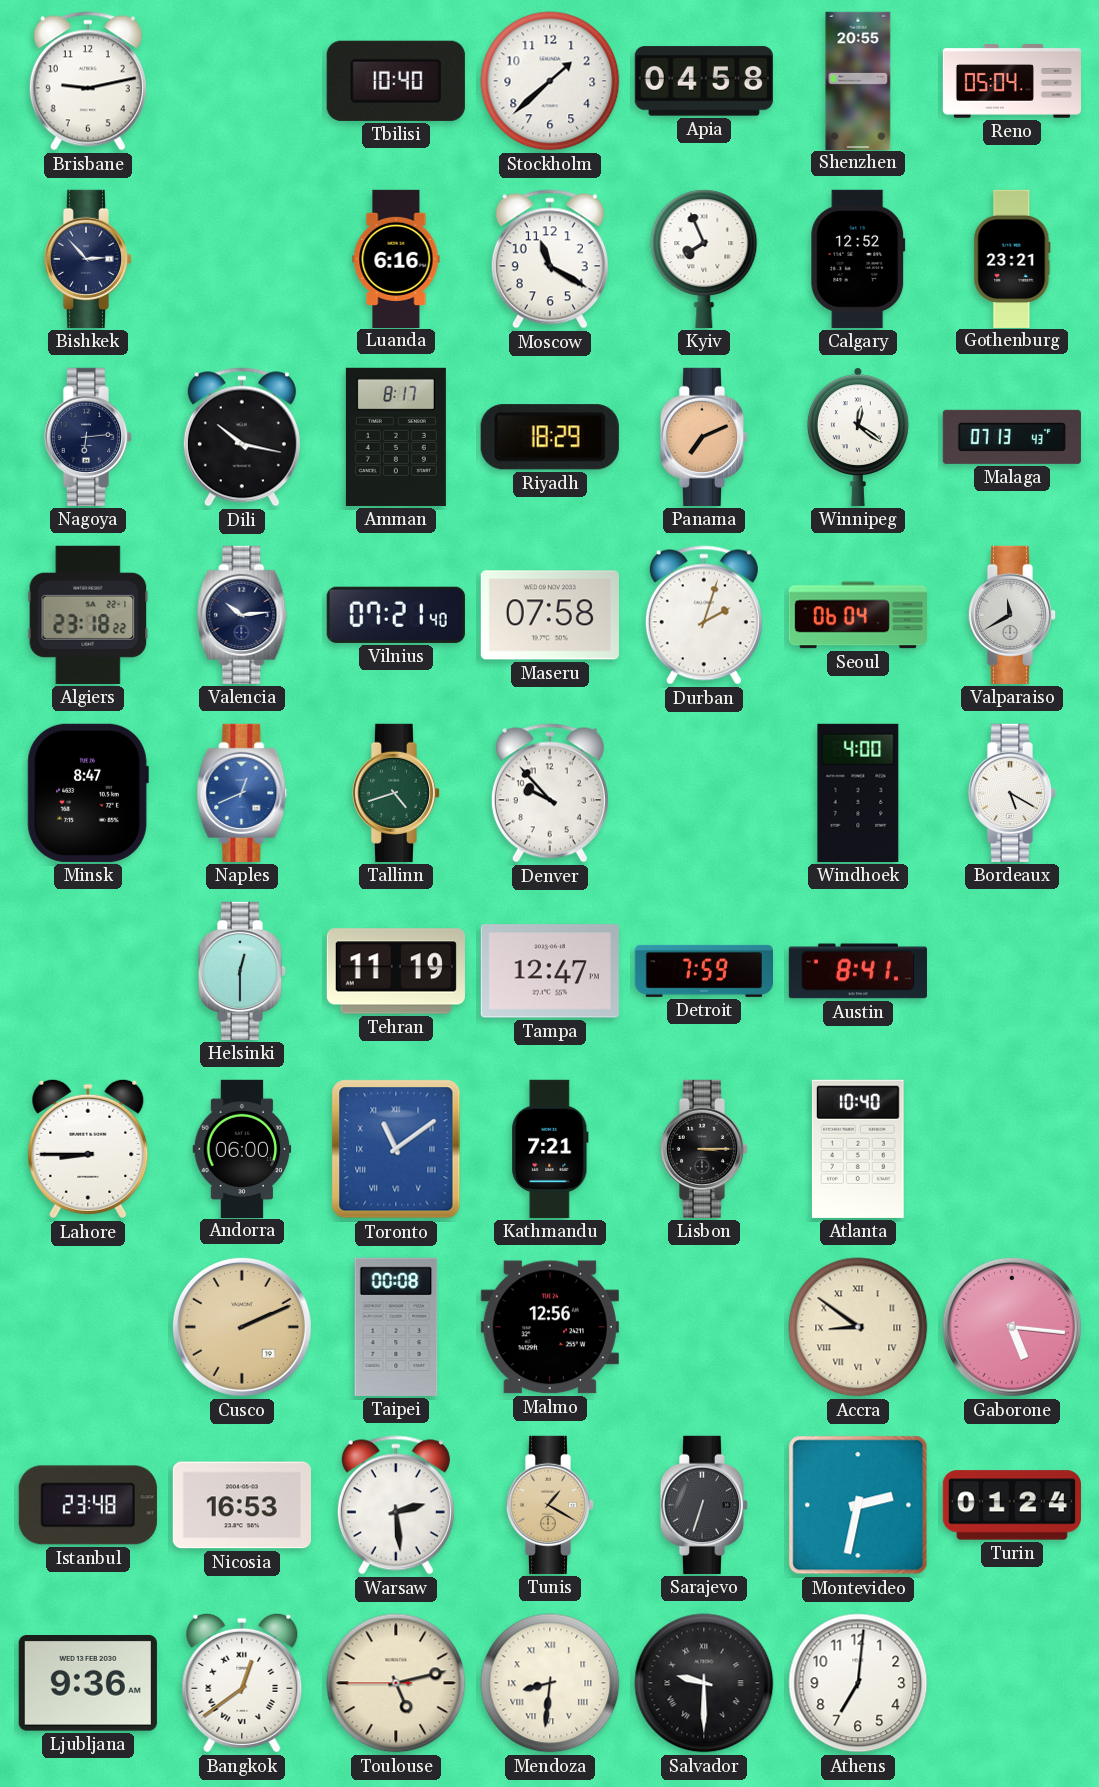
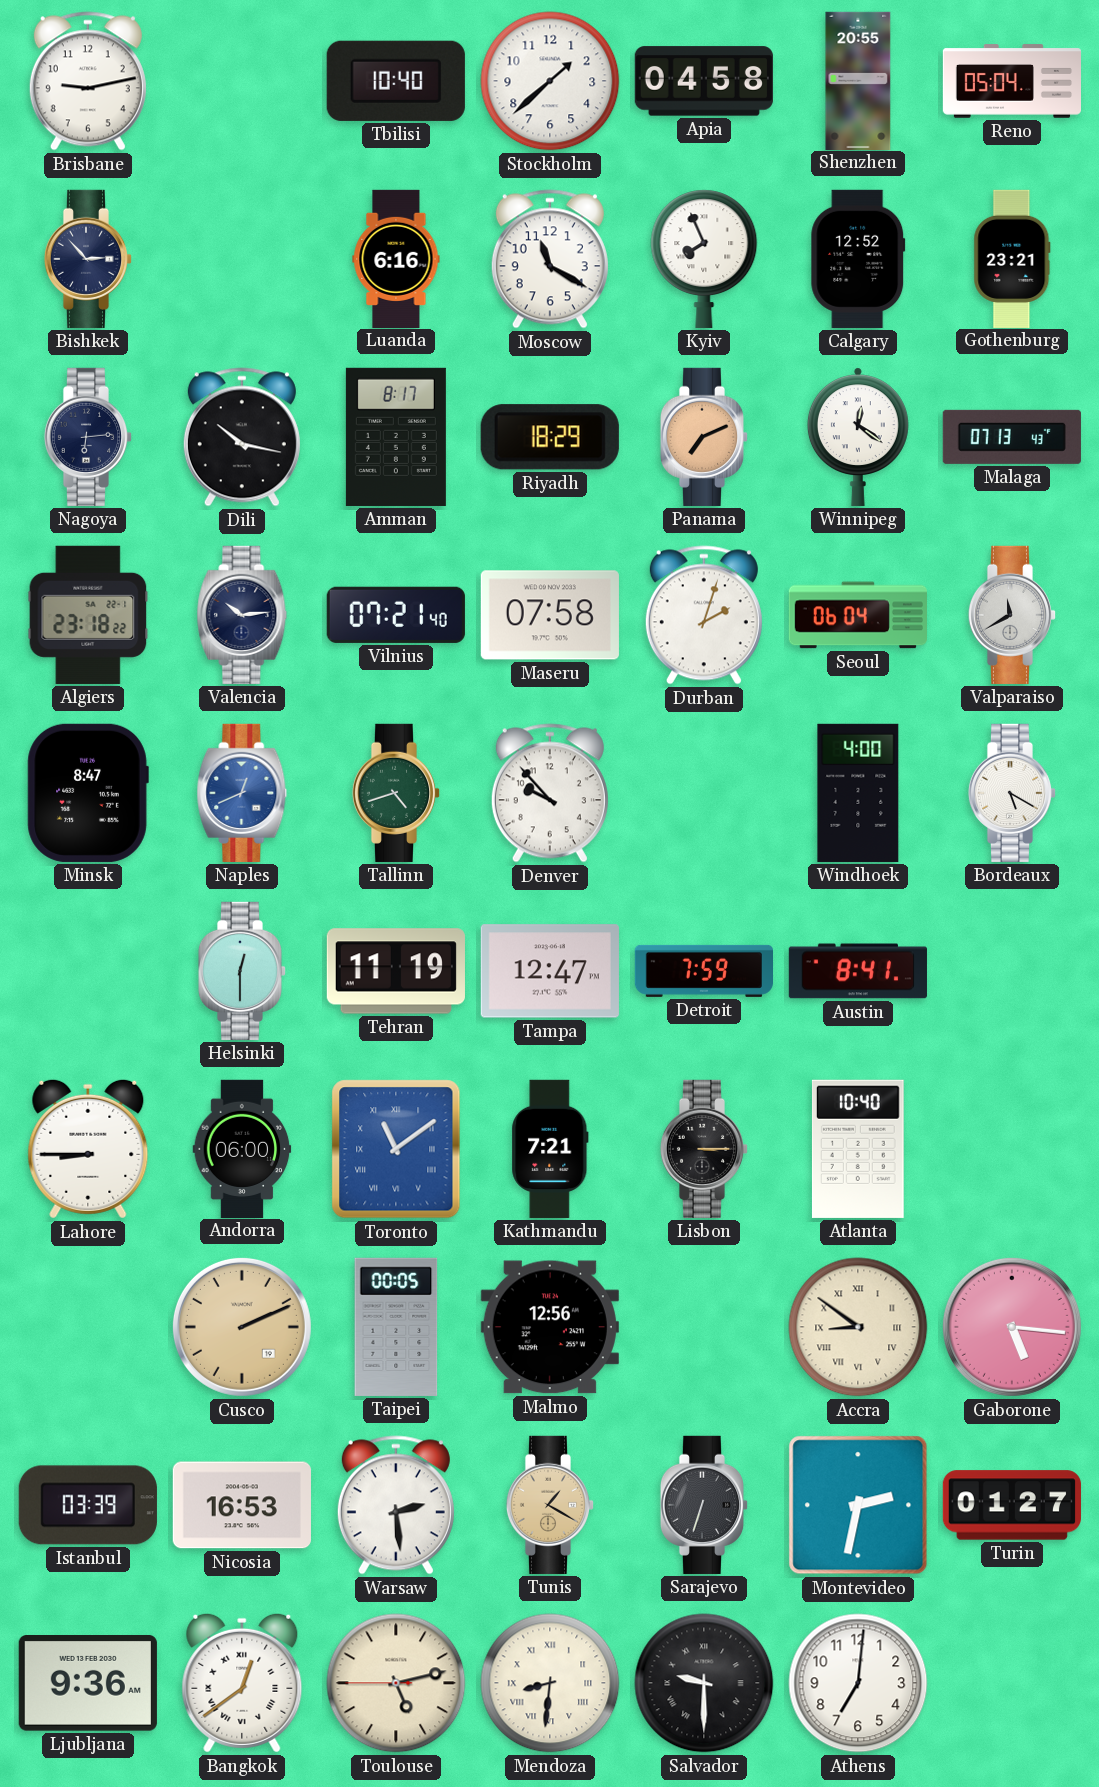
Taipei: 00:08 -> 00:05
Istanbul: 23:48 -> 03:39
Turin: 01:24 -> 01:27
